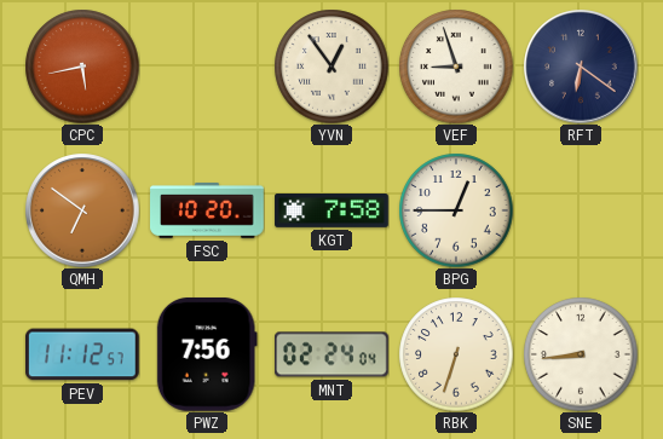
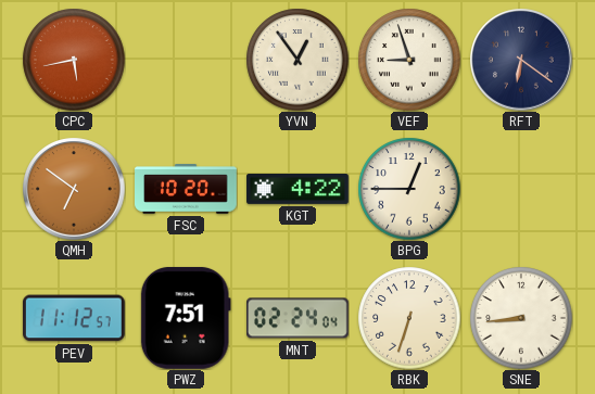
KGT: 7:58 -> 4:22
PWZ: 7:56 -> 7:51
